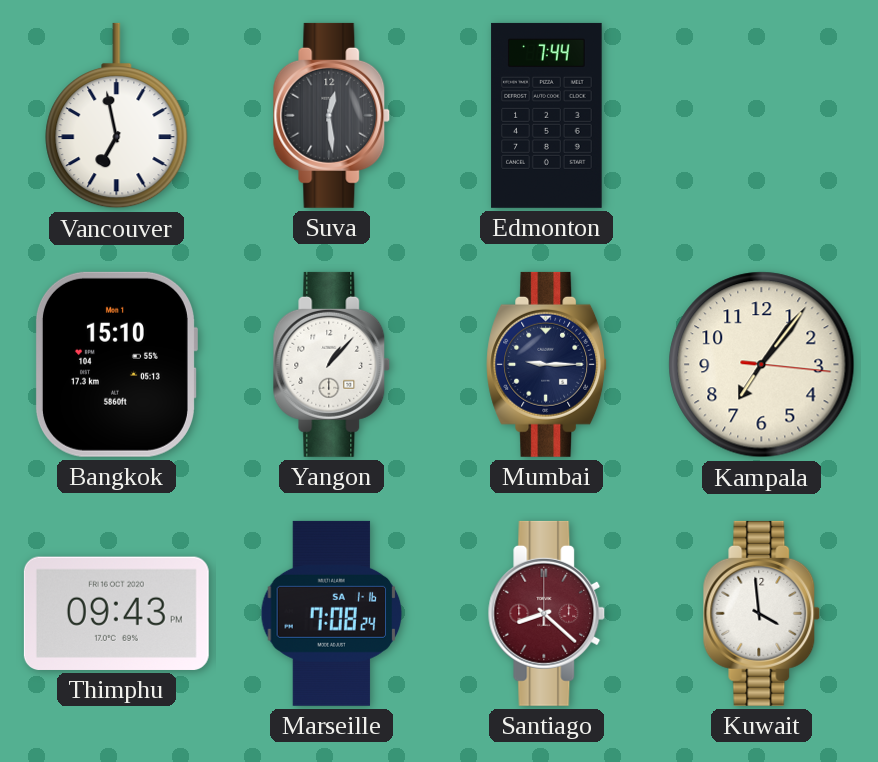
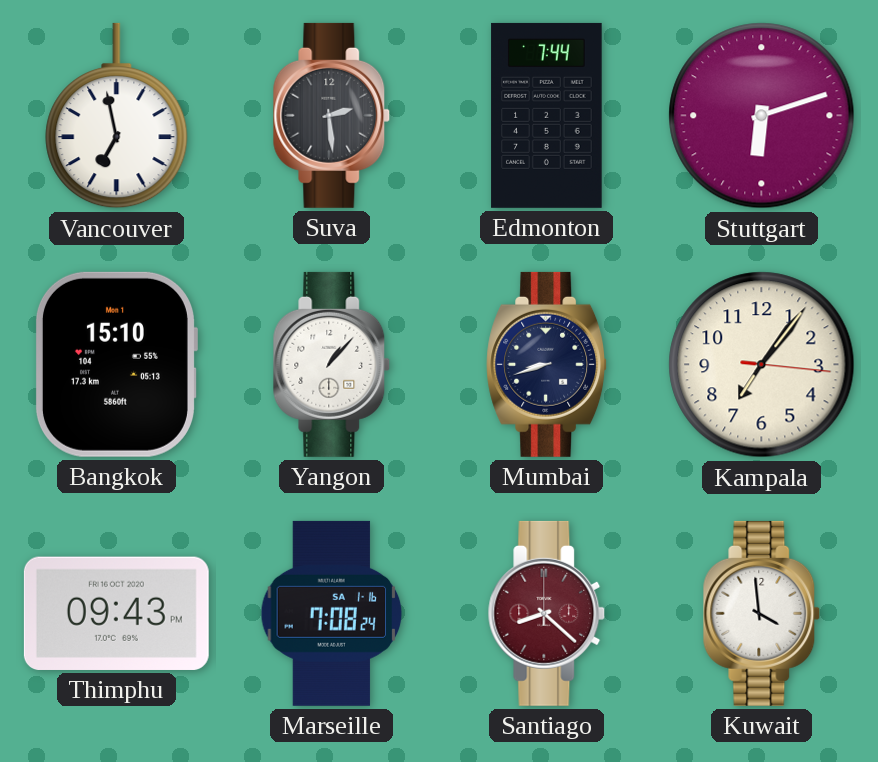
Suva: 12:29 -> 2:29
Stuttgart: none -> 6:12
Mumbai: 9:15 -> 8:42
